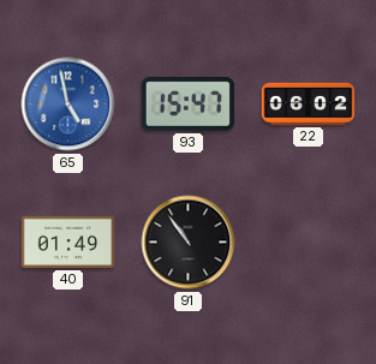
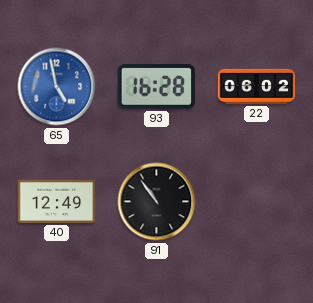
93: 15:47 -> 16:28
40: 01:49 -> 12:49
